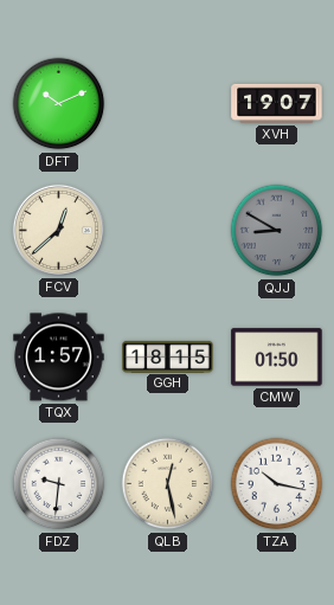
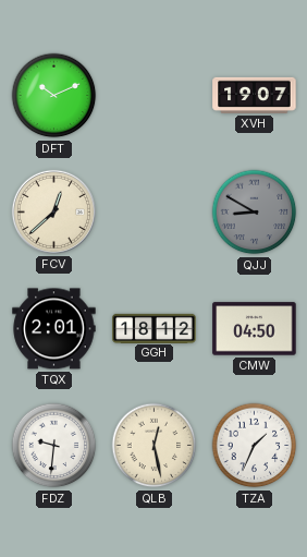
TQX: 1:57 -> 2:01
GGH: 18:15 -> 18:12
CMW: 01:50 -> 04:50
TZA: 10:17 -> 1:34
